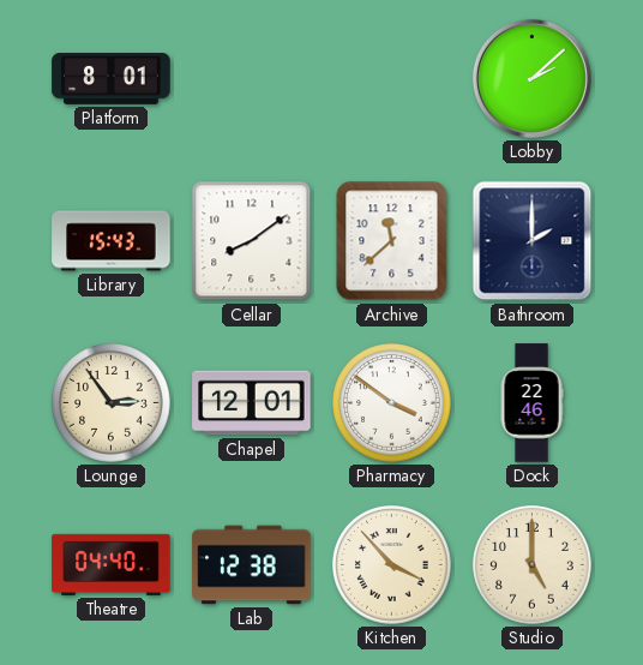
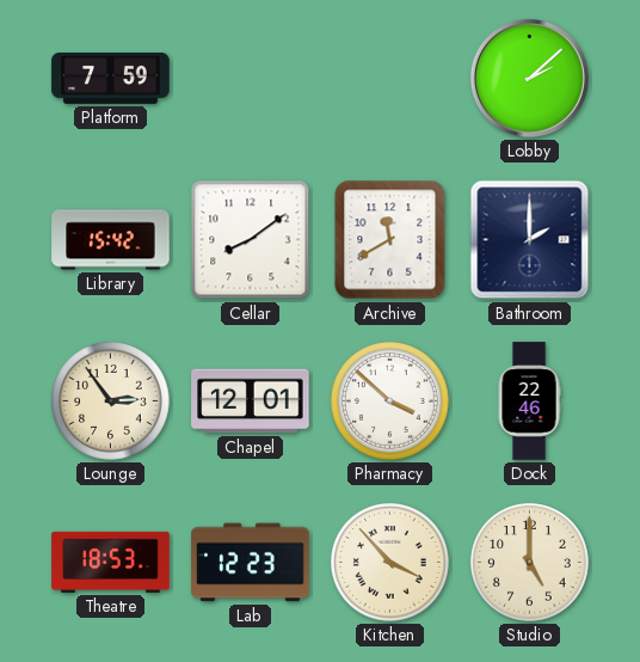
Platform: 8:01 -> 7:59
Library: 15:43 -> 15:42
Archive: 11:38 -> 11:40
Pharmacy: 3:51 -> 3:52
Theatre: 04:40 -> 18:53
Lab: 12:38 -> 12:23
